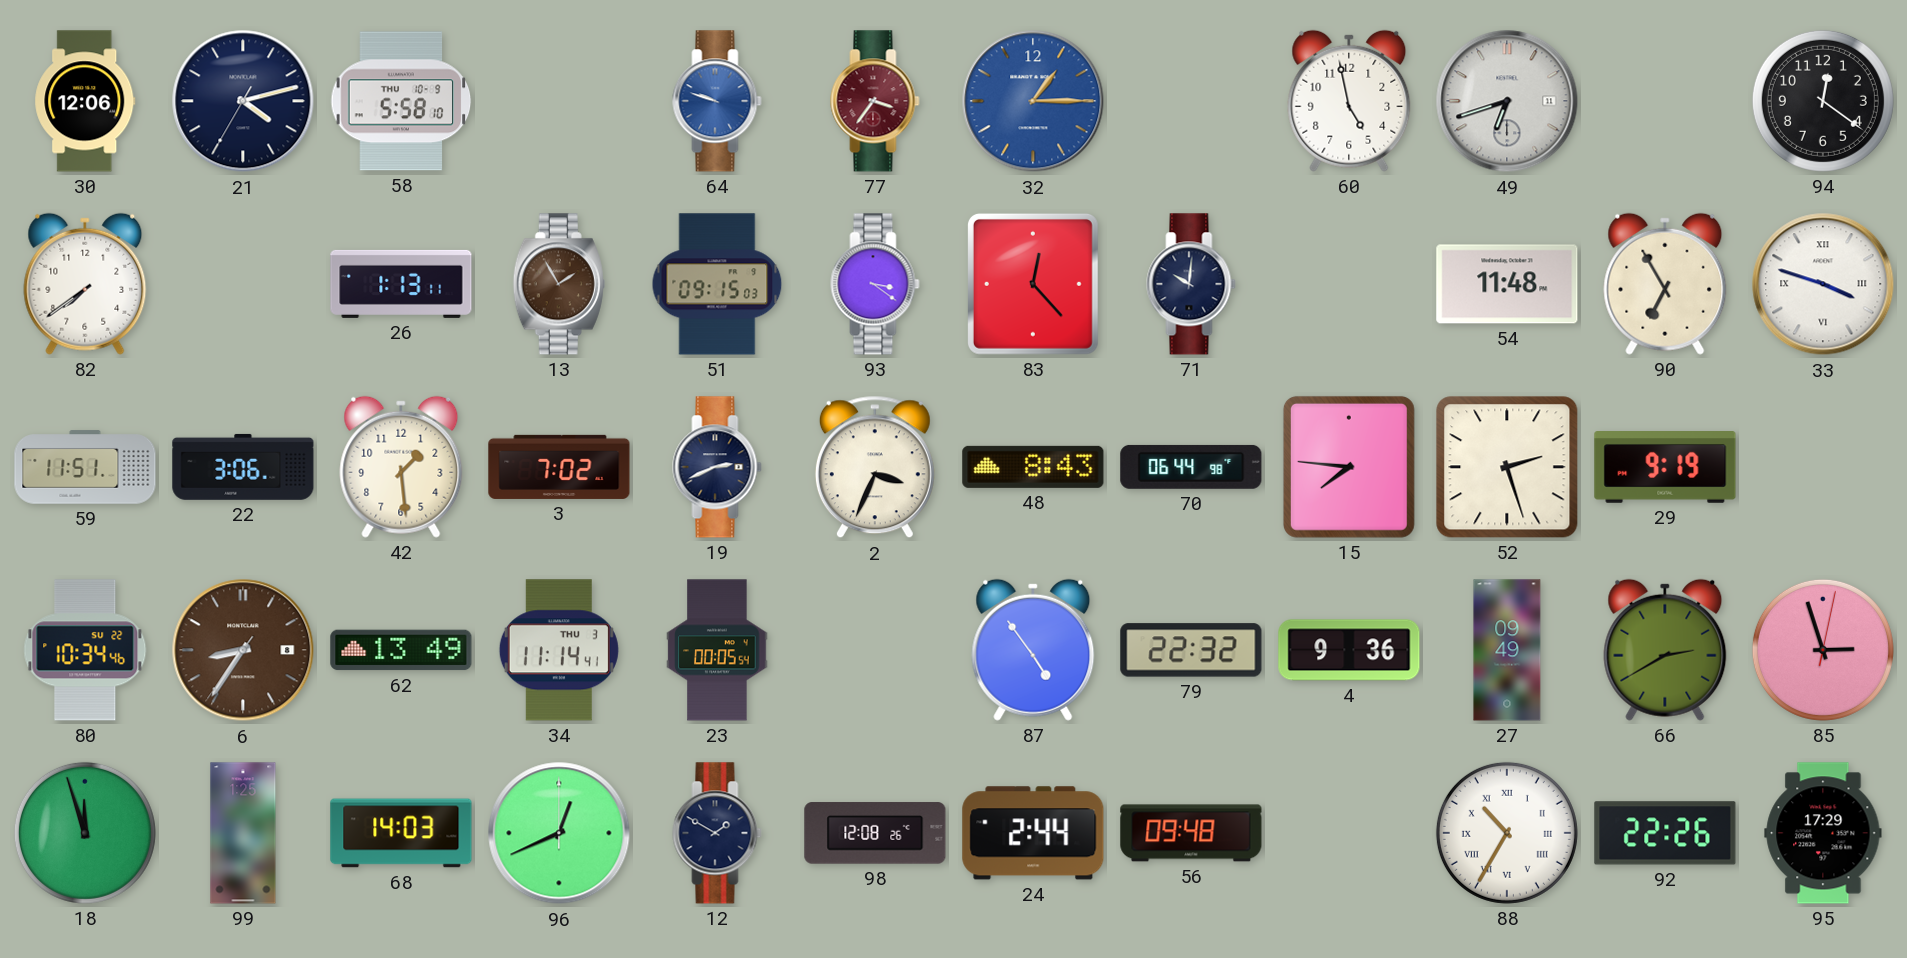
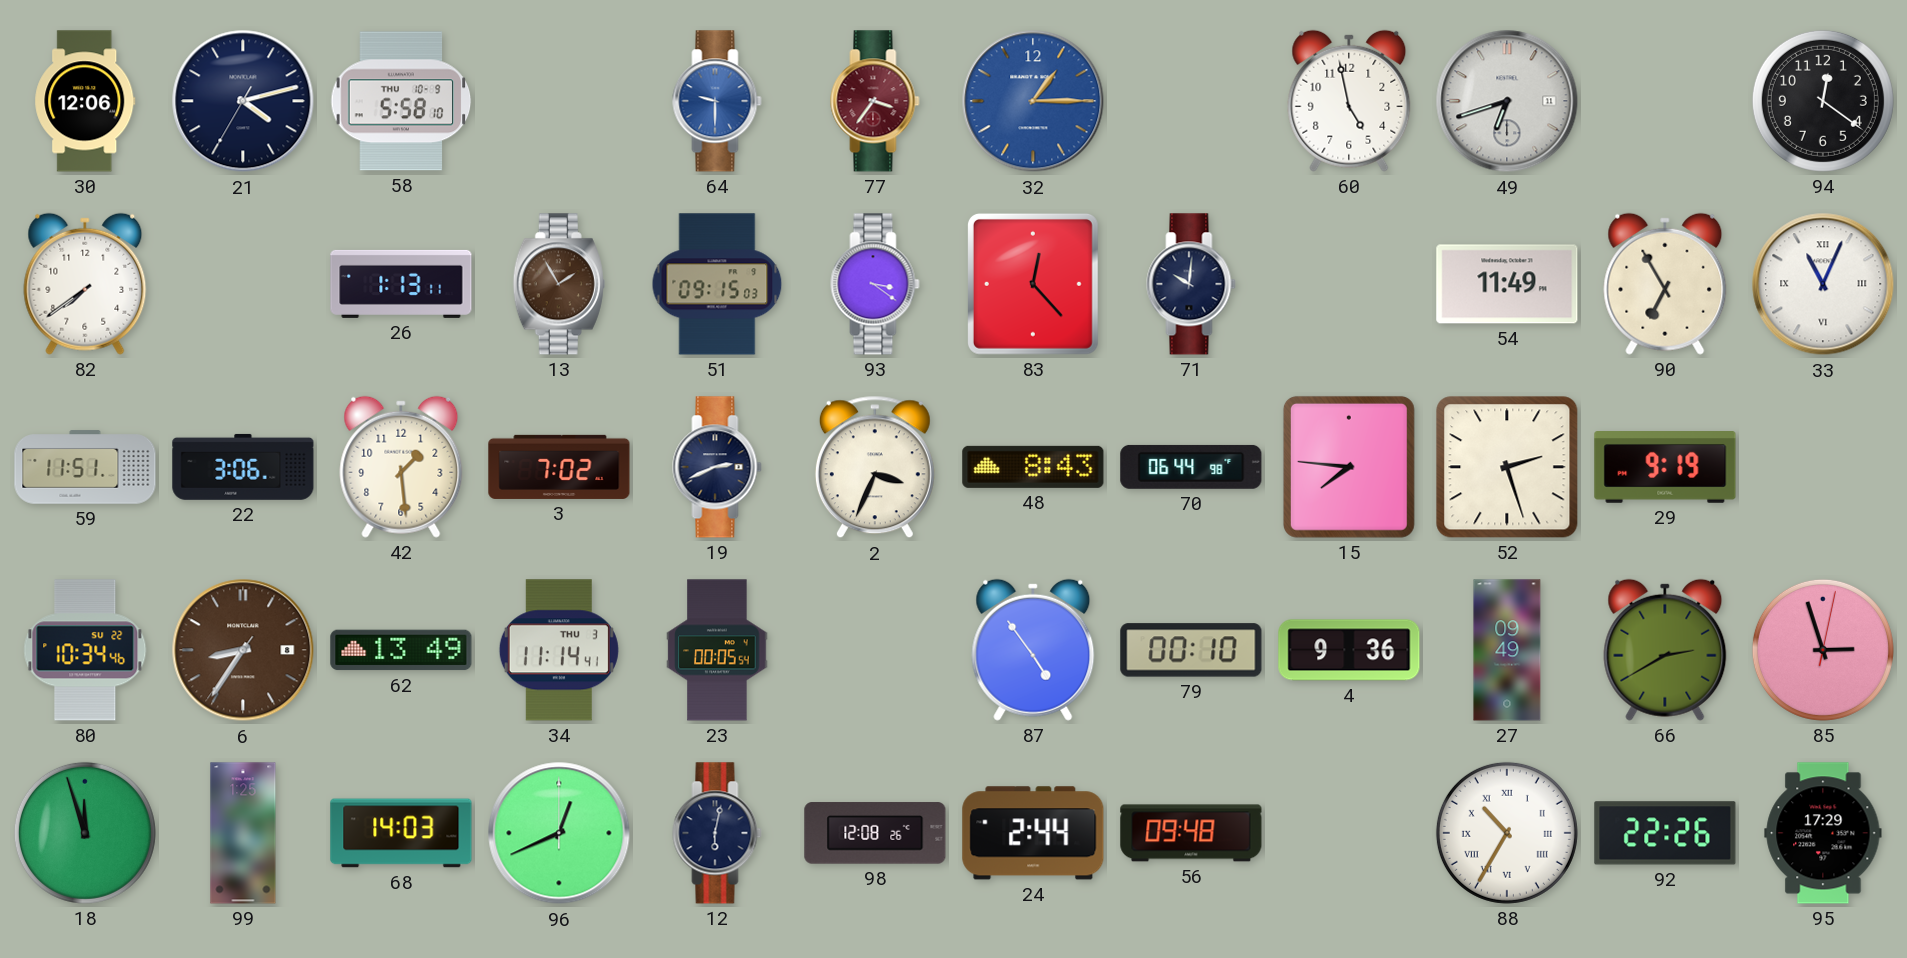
64: 9:48 -> 9:30
54: 11:48 -> 11:49
33: 3:48 -> 11:04
79: 22:32 -> 00:10
12: 1:50 -> 6:02
